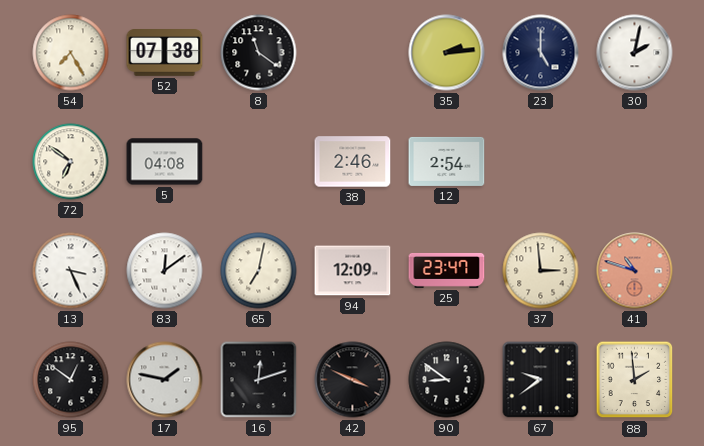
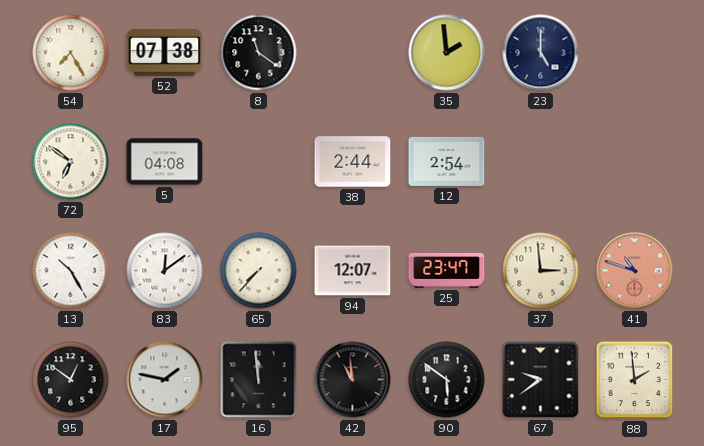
35: 2:14 -> 1:59
30: 2:02 -> none
38: 2:46 -> 2:44
13: 3:26 -> 10:25
65: 7:02 -> 7:37
94: 12:09 -> 12:07
16: 12:12 -> 11:59
42: 3:49 -> 10:59
90: 8:51 -> 5:51
